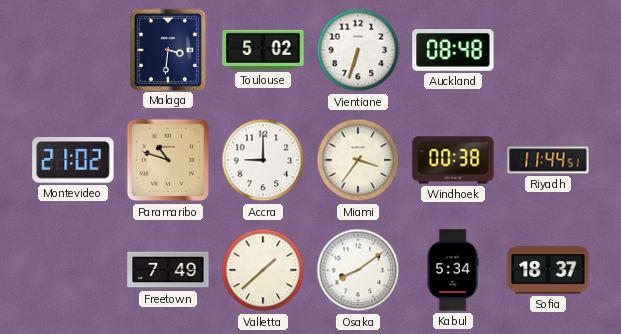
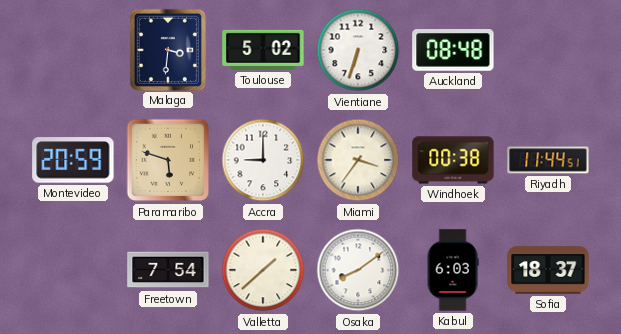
Montevideo: 21:02 -> 20:59
Paramaribo: 10:48 -> 5:48
Freetown: 7:49 -> 7:54
Kabul: 5:34 -> 6:03
